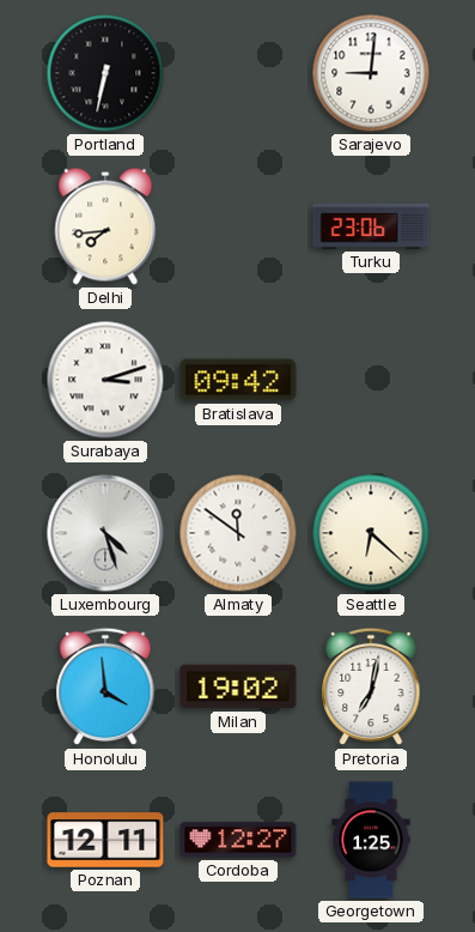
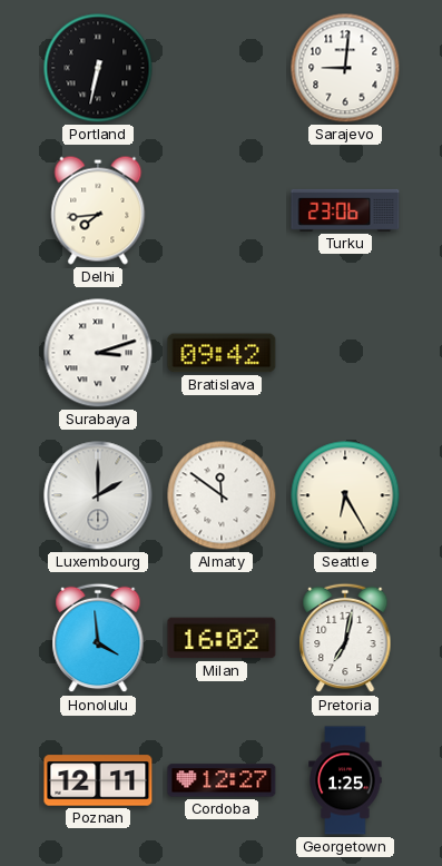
Luxembourg: 4:27 -> 2:00
Seattle: 6:22 -> 6:25
Milan: 19:02 -> 16:02
